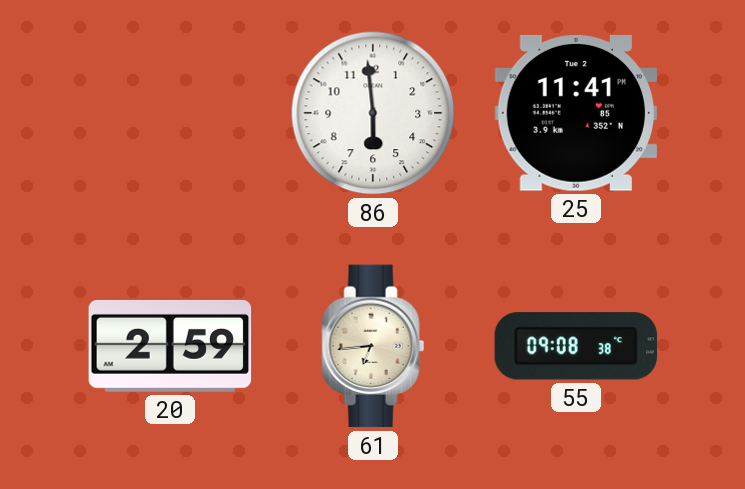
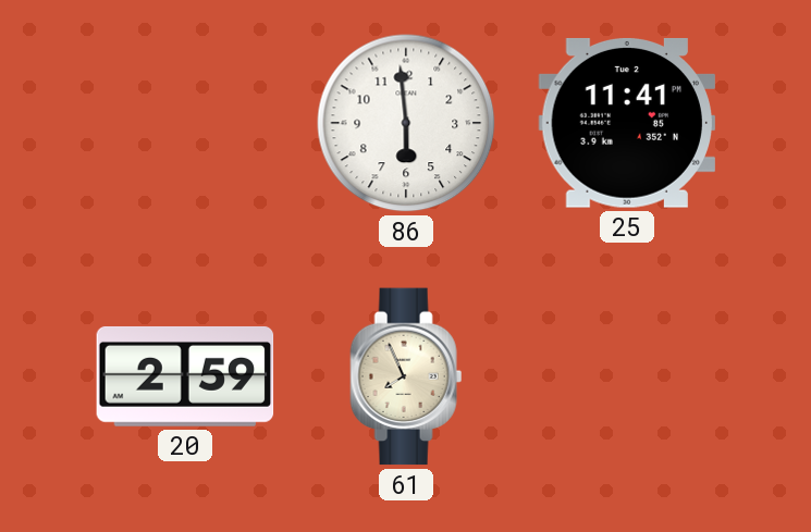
61: 6:44 -> 7:56
55: 09:08 -> none
